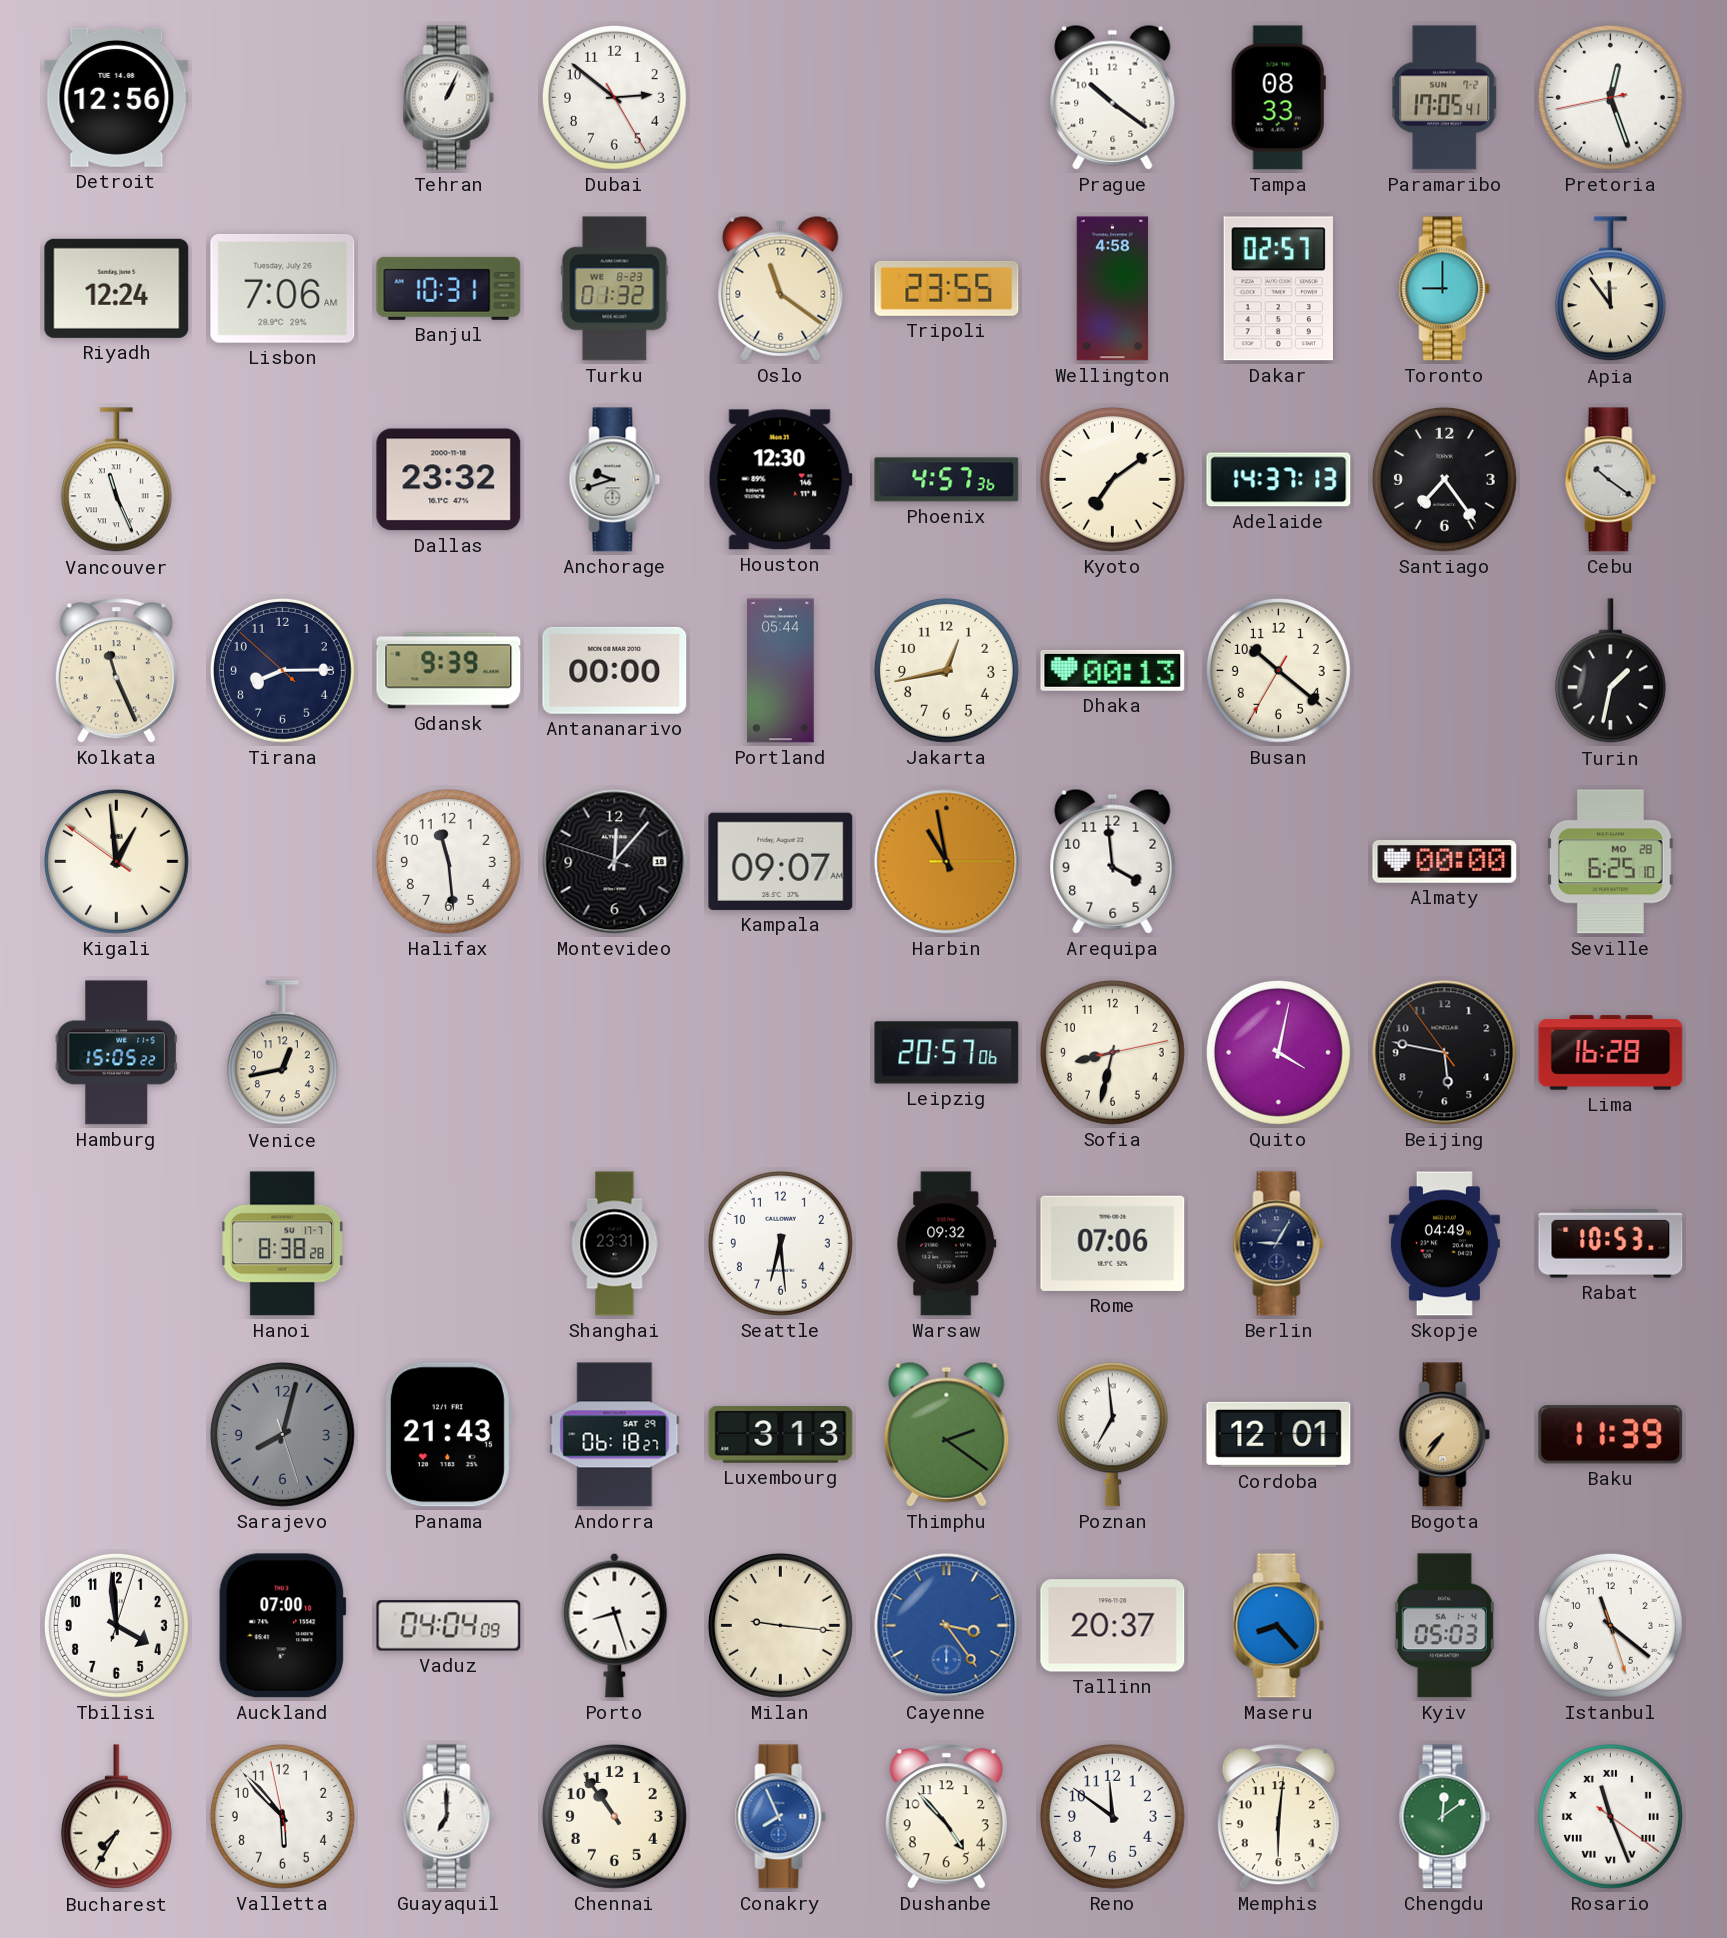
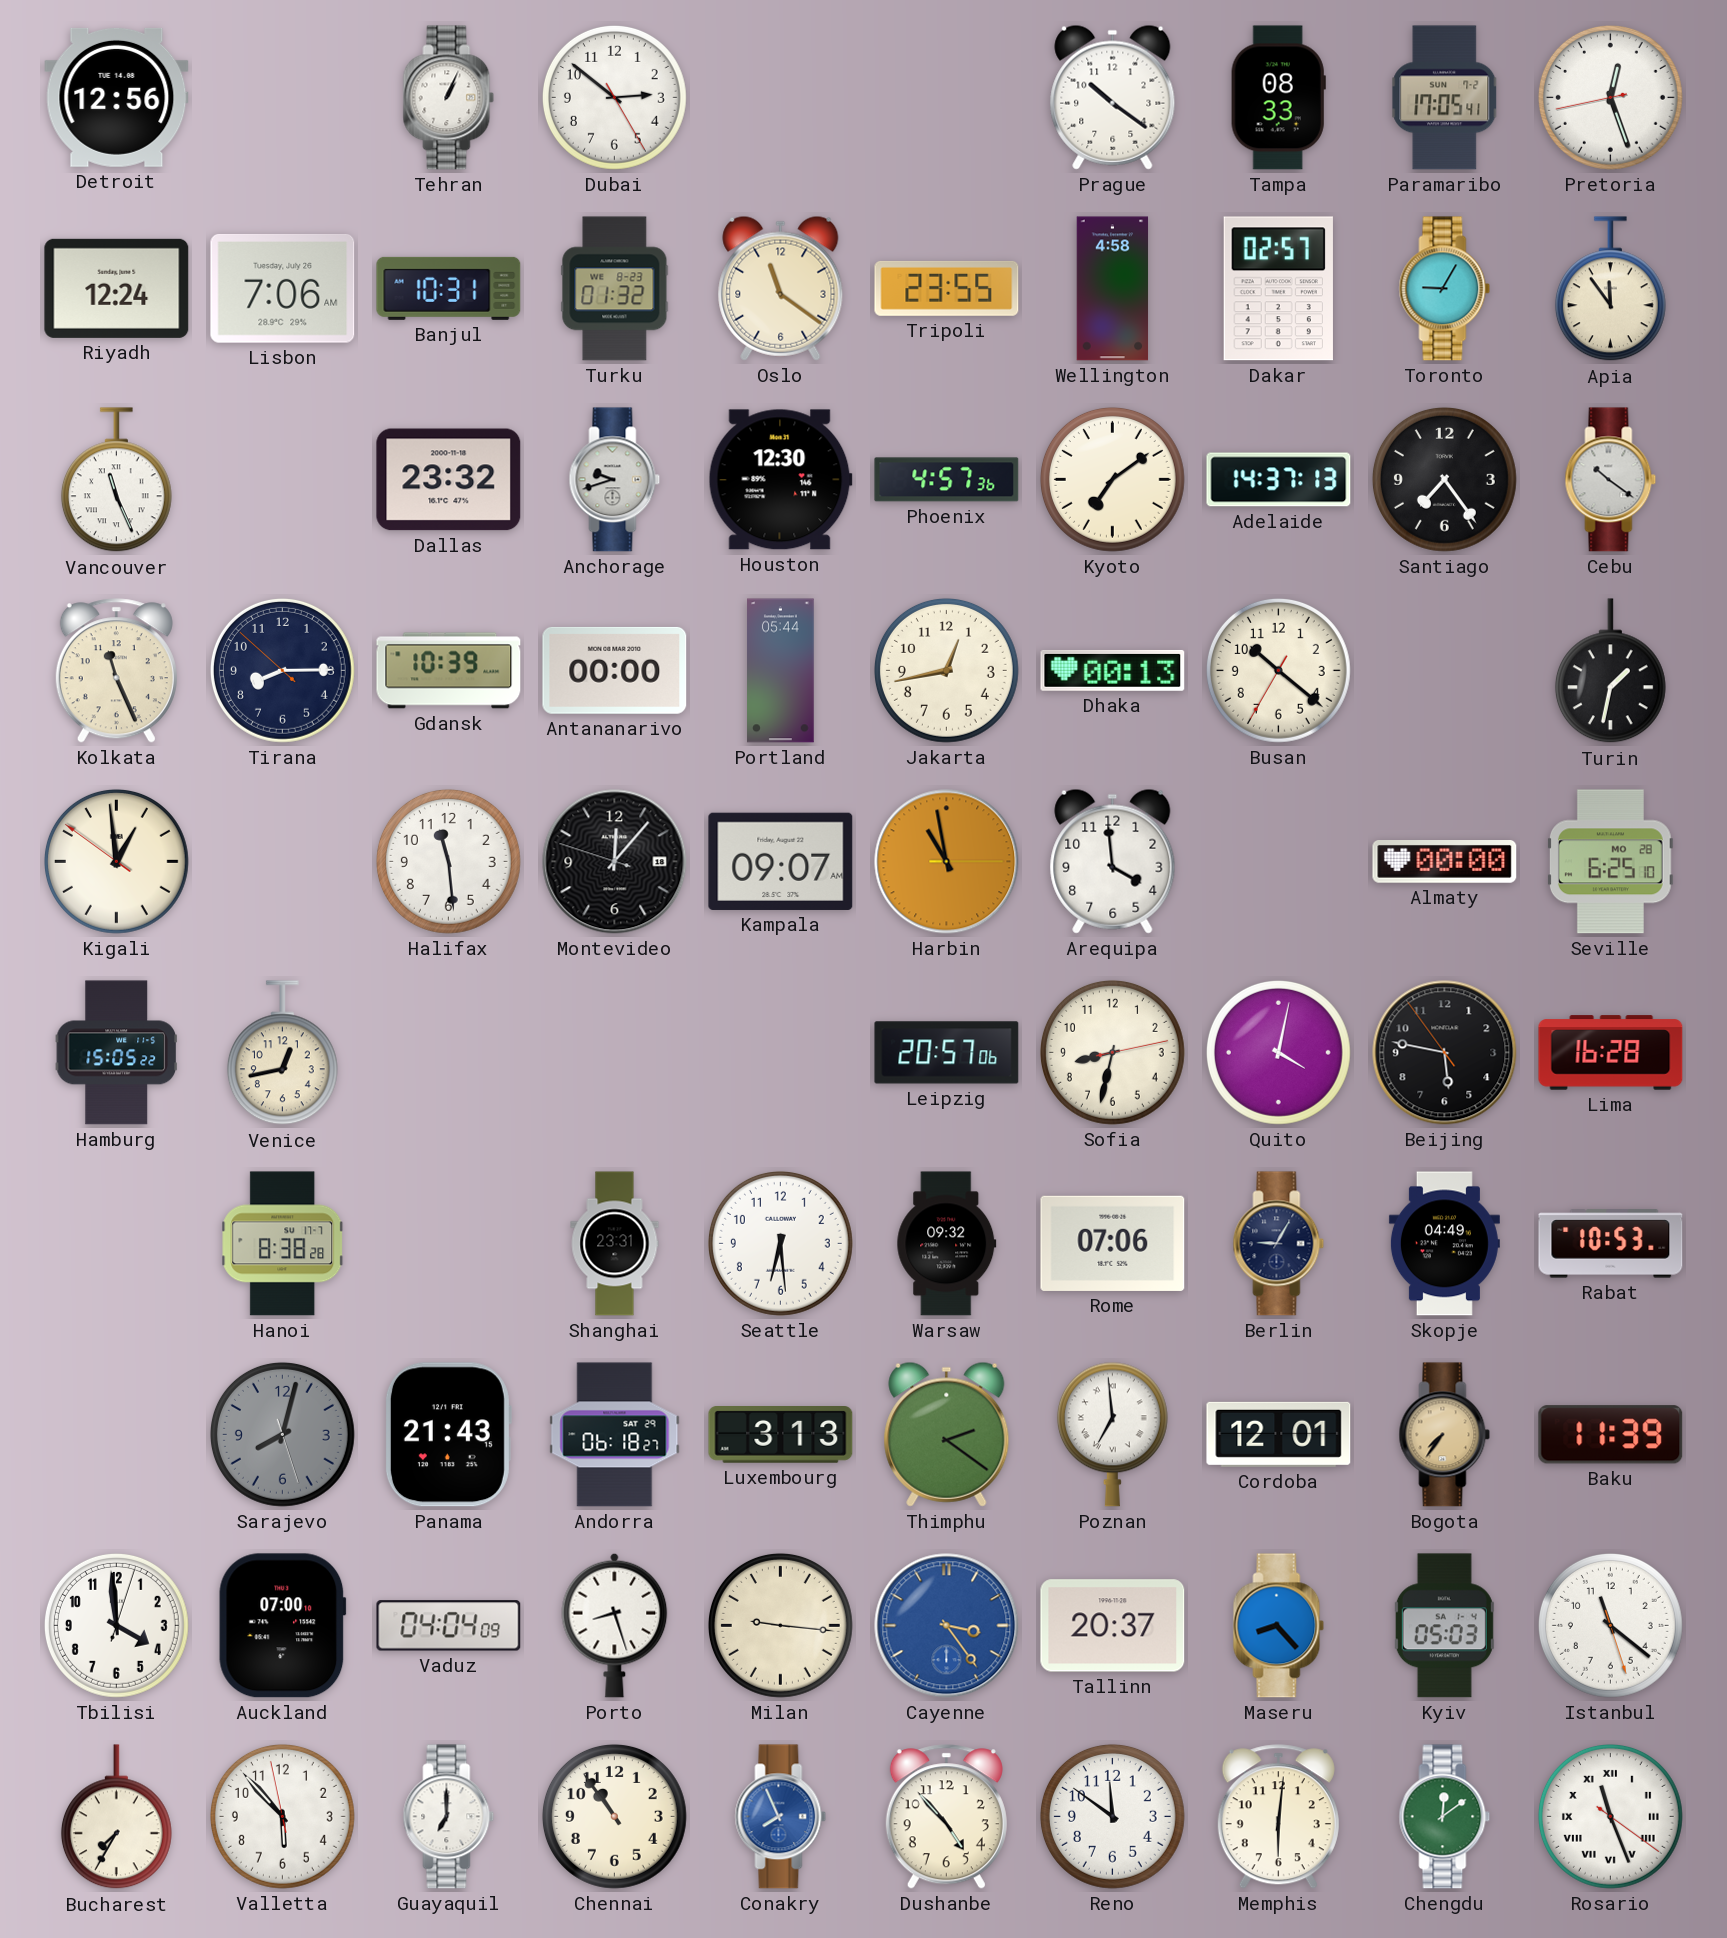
Toronto: 9:00 -> 9:05
Gdansk: 9:39 -> 10:39
